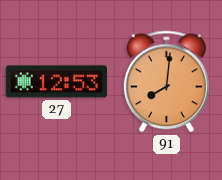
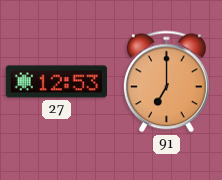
91: 8:01 -> 7:00
